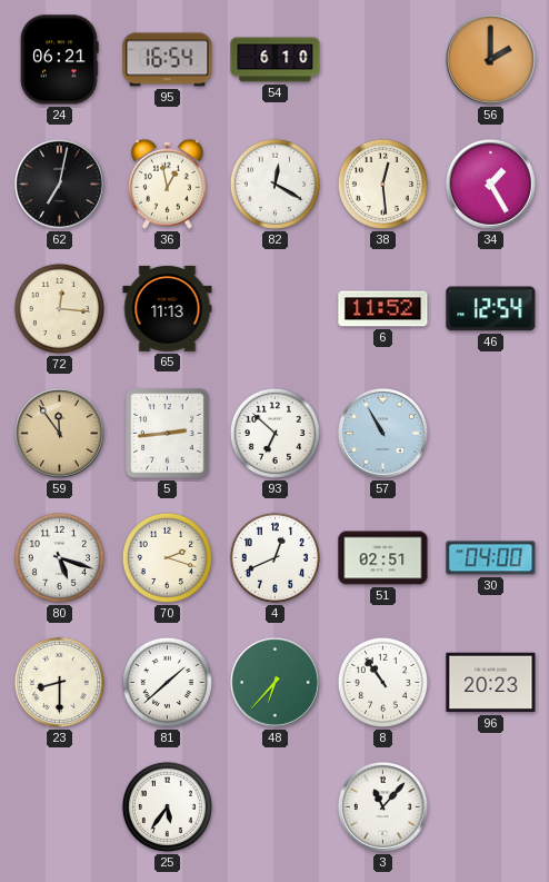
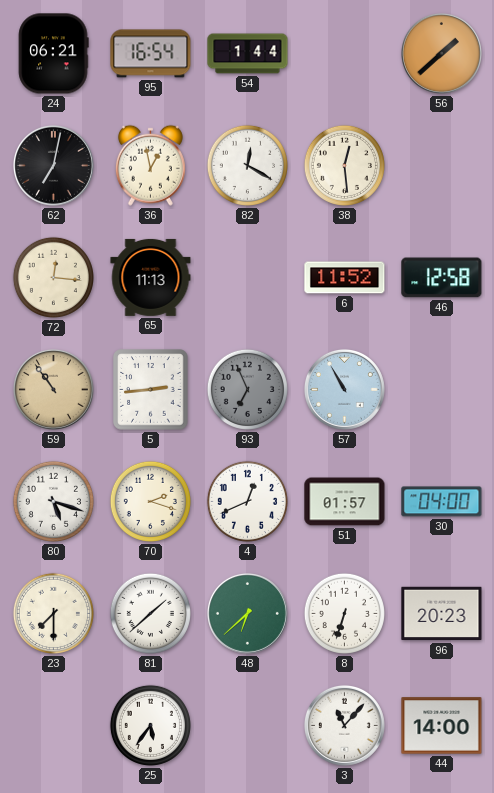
54: 6:10 -> 1:44
56: 2:00 -> 1:38
34: 1:25 -> none
46: 12:54 -> 12:58
59: 11:54 -> 10:54
93: 6:52 -> 6:56
93 dial: white -> grey
51: 02:51 -> 01:57
23: 8:30 -> 7:30
48: 6:37 -> 6:38
8: 10:54 -> 6:33
44: none -> 14:00
